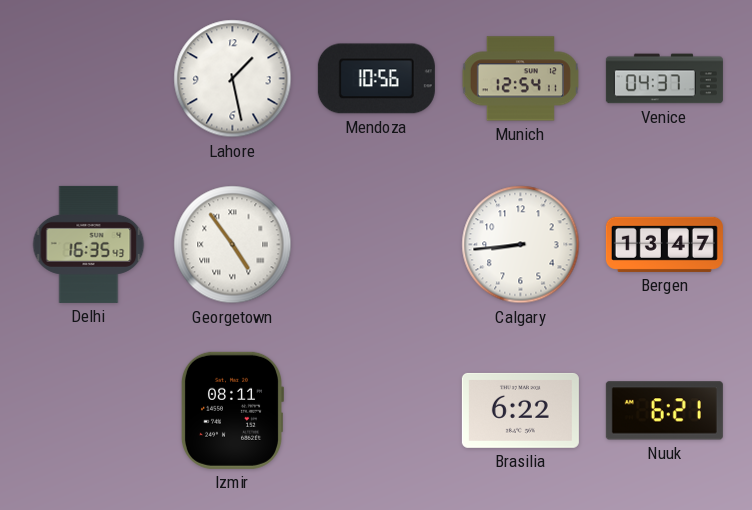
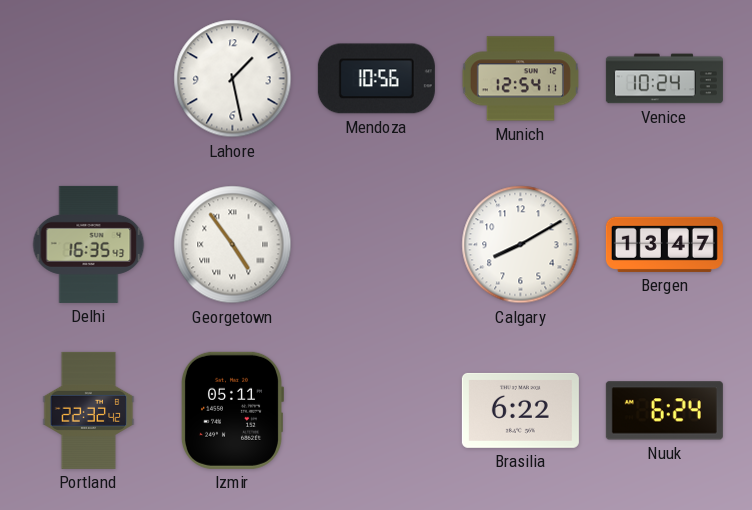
Venice: 04:37 -> 10:24
Calgary: 8:44 -> 8:10
Portland: none -> 22:32
Izmir: 08:11 -> 05:11
Nuuk: 6:21 -> 6:24
